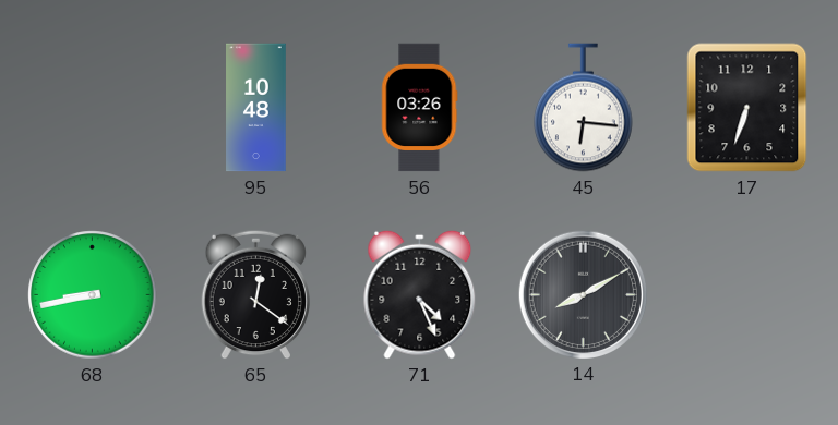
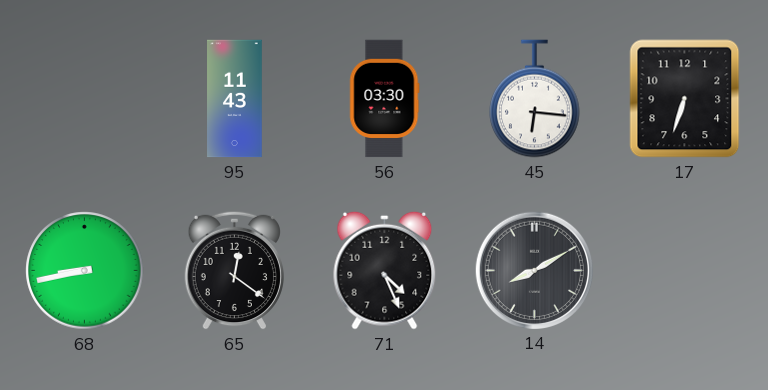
95: 10:48 -> 11:43
56: 03:26 -> 03:30
